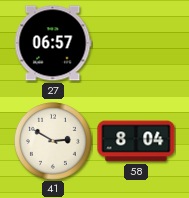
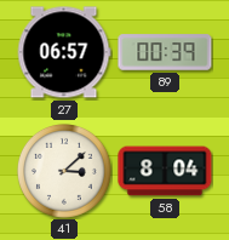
89: none -> 00:39
41: 2:50 -> 3:08
